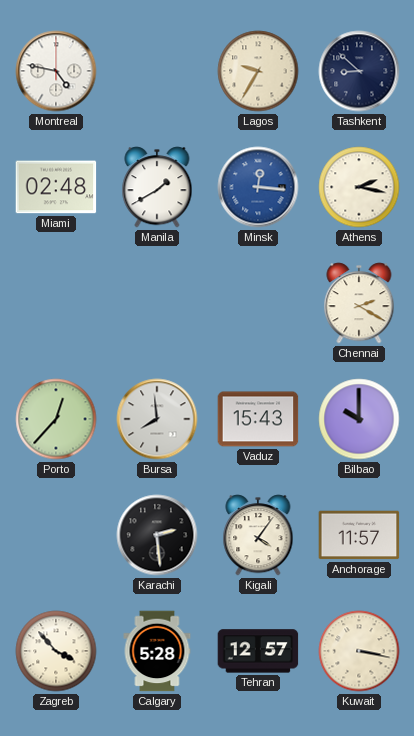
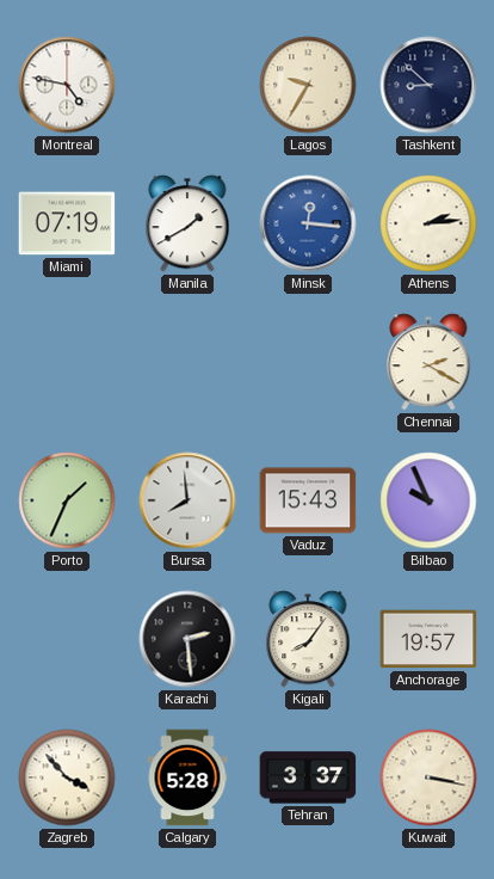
Miami: 02:48 -> 07:19
Athens: 2:17 -> 2:14
Porto: 12:37 -> 1:34
Bilbao: 10:00 -> 9:56
Kigali: 4:06 -> 8:06
Anchorage: 11:57 -> 19:57
Tehran: 12:57 -> 3:37
